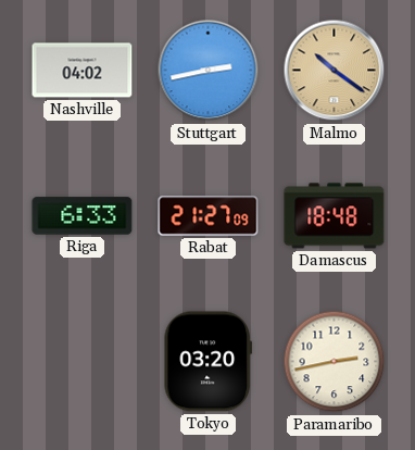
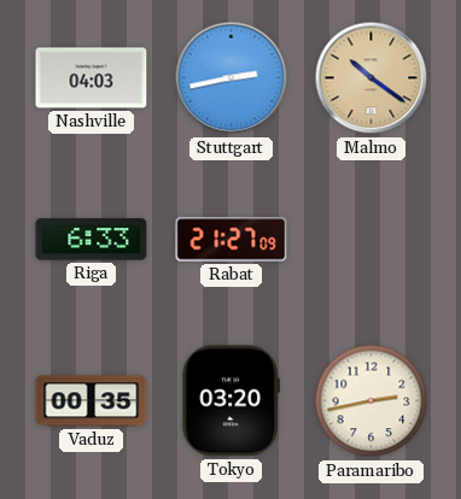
Nashville: 04:02 -> 04:03
Damascus: 18:48 -> none
Vaduz: none -> 00:35
